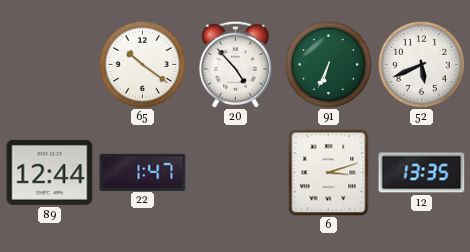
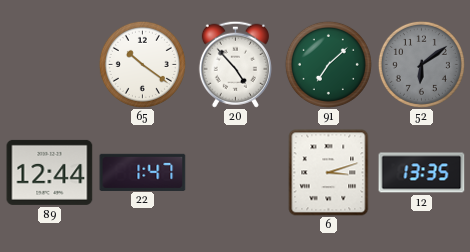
91: 6:34 -> 7:08
52: 5:41 -> 6:09
52 dial: white -> grey
